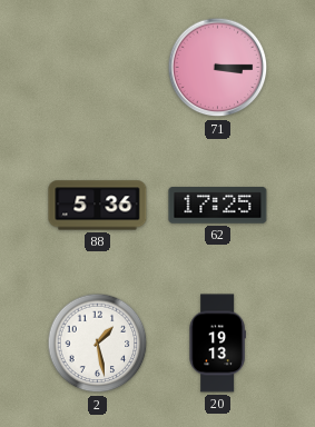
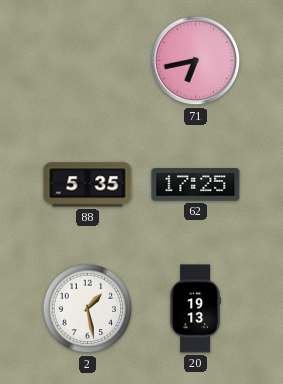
71: 3:15 -> 6:43
88: 5:36 -> 5:35
